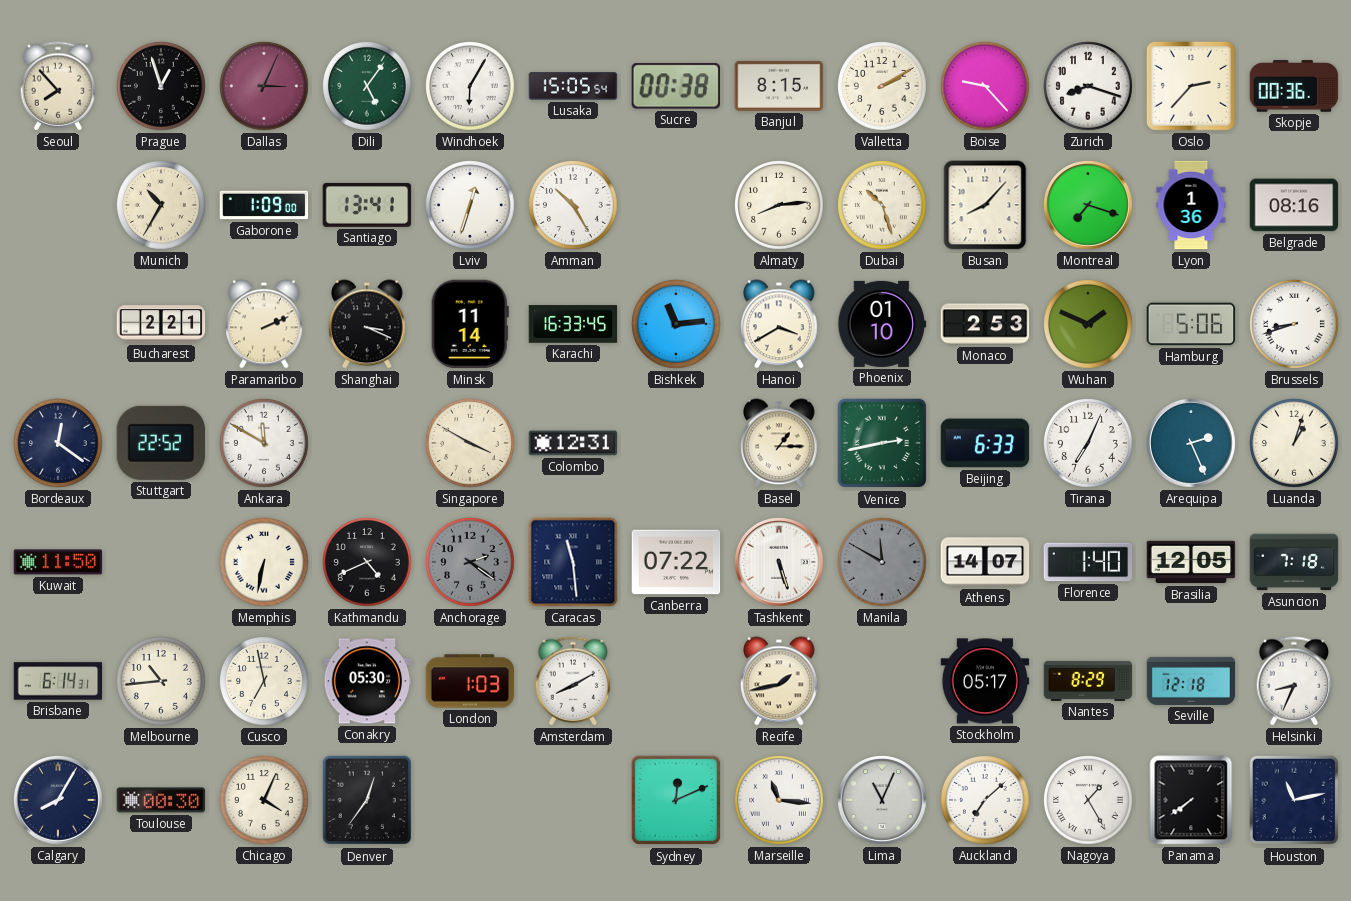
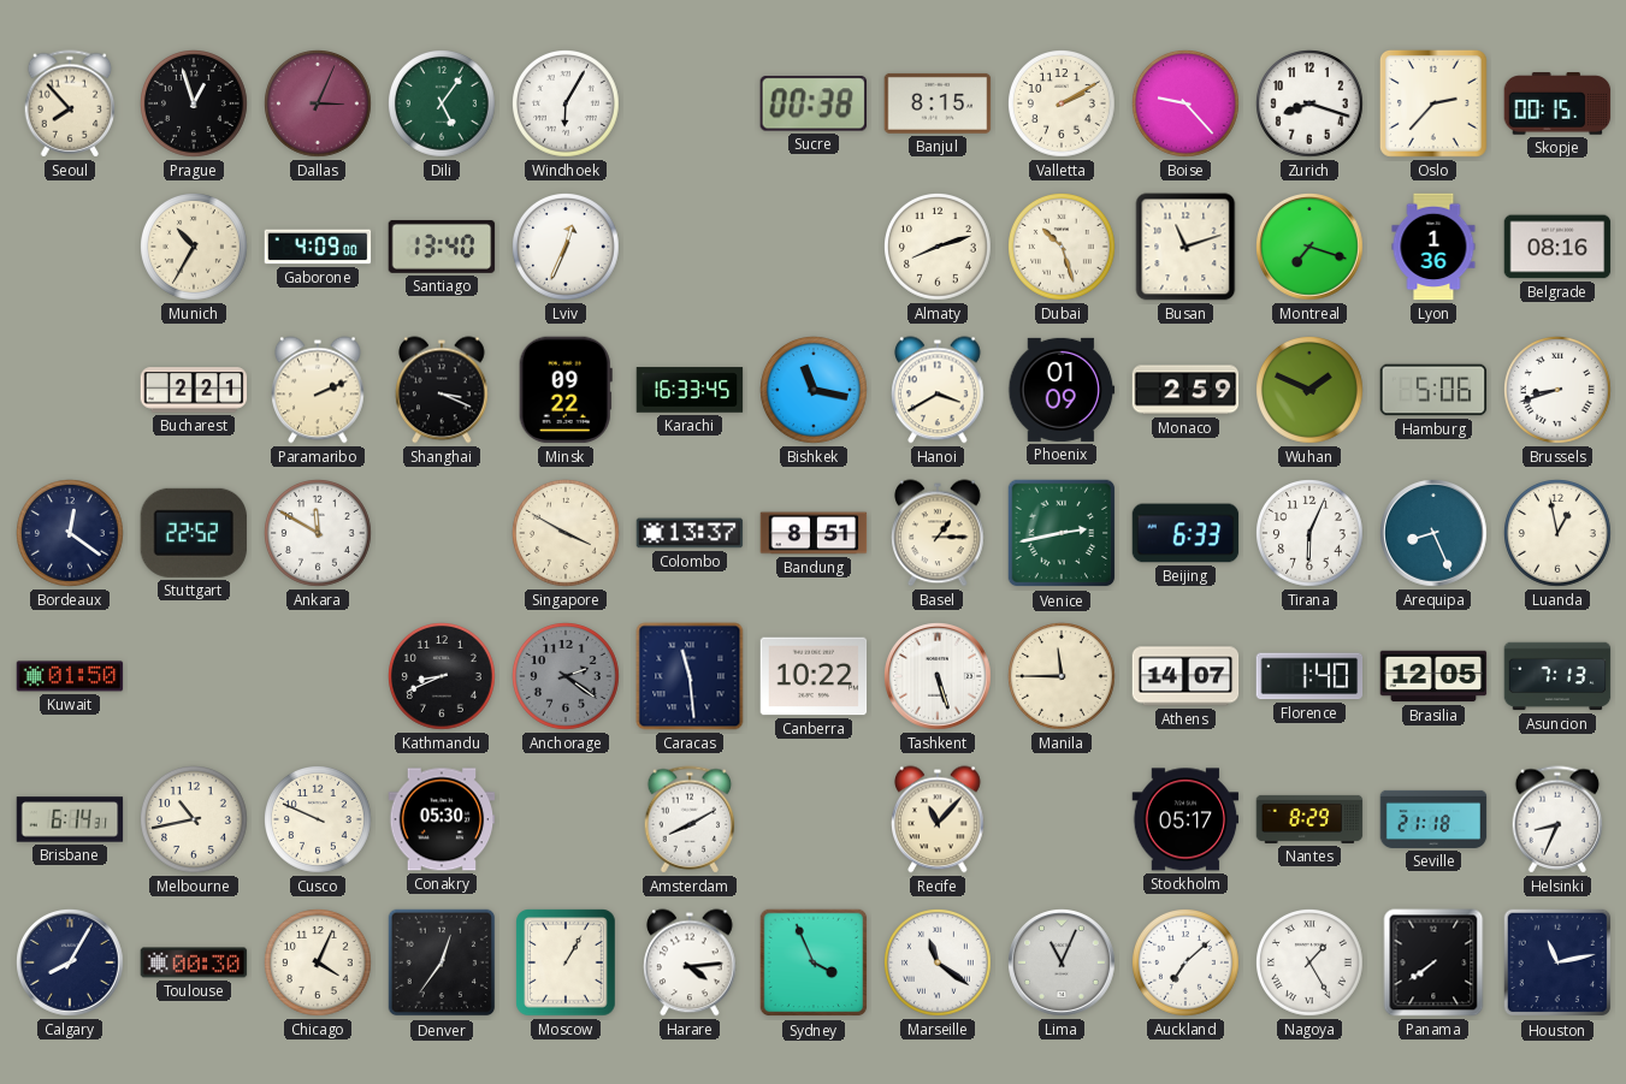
Lusaka: 15:05 -> none
Skopje: 00:36 -> 00:15
Gaborone: 1:09 -> 4:09
Santiago: 13:41 -> 13:40
Lviv: 12:33 -> 12:34
Amman: 10:25 -> none
Almaty: 8:14 -> 8:12
Busan: 8:07 -> 11:12
Minsk: 11:14 -> 09:22
Bishkek: 11:14 -> 11:17
Phoenix: 01:10 -> 01:09
Monaco: 2:53 -> 2:59
Colombo: 12:31 -> 13:37
Bandung: none -> 8:51
Tirana: 7:04 -> 6:04
Arequipa: 2:26 -> 8:26
Luanda: 1:03 -> 12:58
Kuwait: 11:50 -> 01:50
Memphis: 6:32 -> none
Kathmandu: 4:41 -> 8:41
Canberra: 07:22 -> 10:22
Manila: 11:50 -> 11:45
Manila dial: grey -> cream
Asuncion: 7:18 -> 7:13
Melbourne: 10:44 -> 10:43
Cusco: 6:58 -> 9:49
London: 1:03 -> none
Recife: 1:43 -> 11:07
Seville: 12:18 -> 21:18
Moscow: none -> 1:05
Harare: none -> 4:14
Sydney: 12:11 -> 3:56
Marseille: 11:16 -> 11:21
